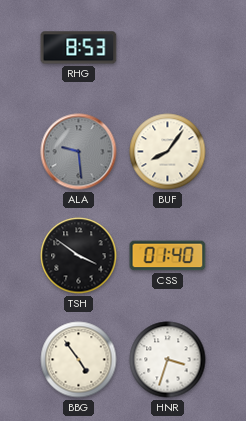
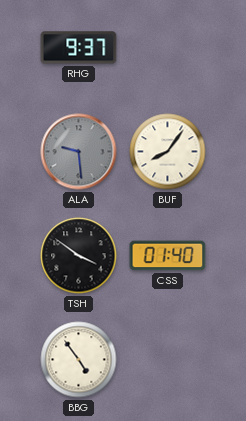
RHG: 8:53 -> 9:37
HNR: 3:33 -> none
